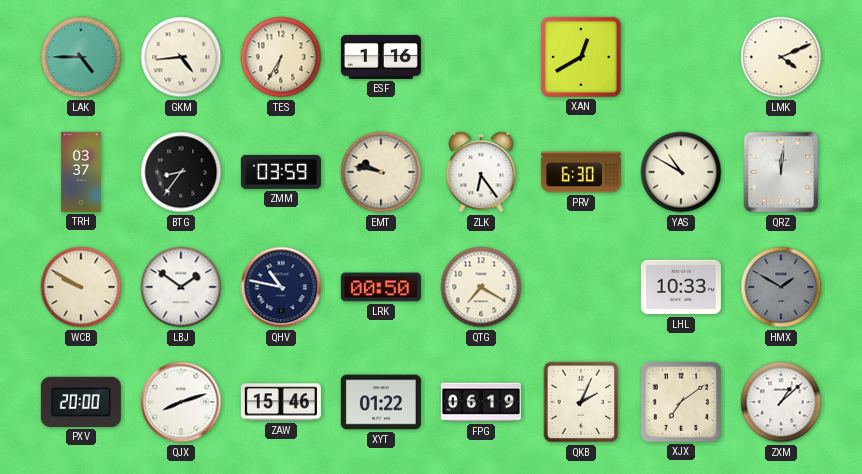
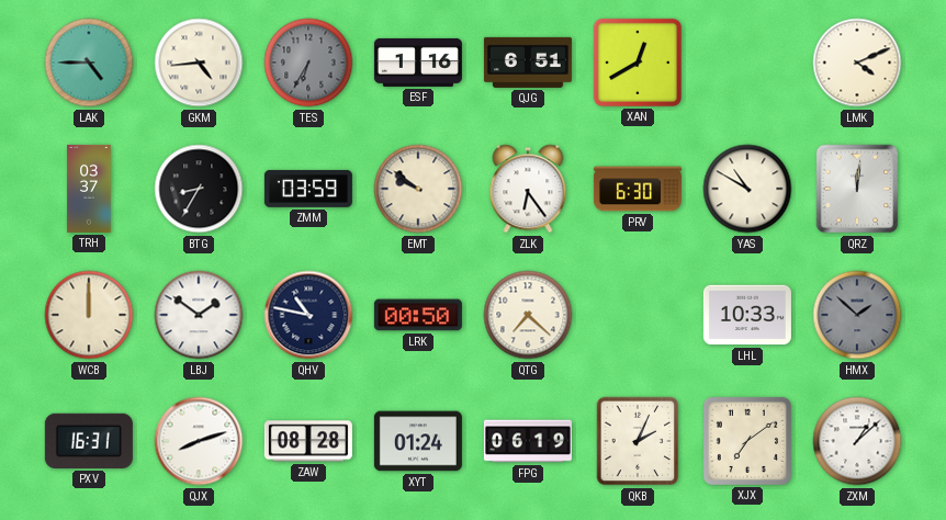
TES dial: cream -> grey
QJG: none -> 6:51
BTG: 8:36 -> 8:35
EMT: 9:47 -> 9:51
WCB: 9:50 -> 12:00
QTG: 7:20 -> 7:22
HMX: 1:50 -> 1:52
PXV: 20:00 -> 16:31
ZAW: 15:46 -> 08:28
XYT: 01:22 -> 01:24
